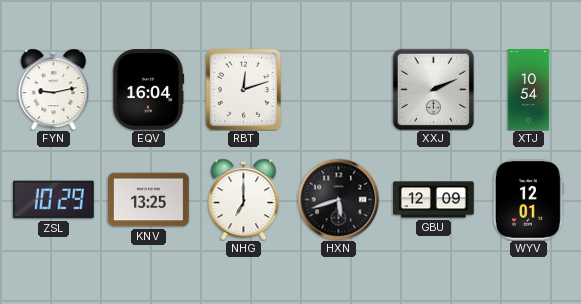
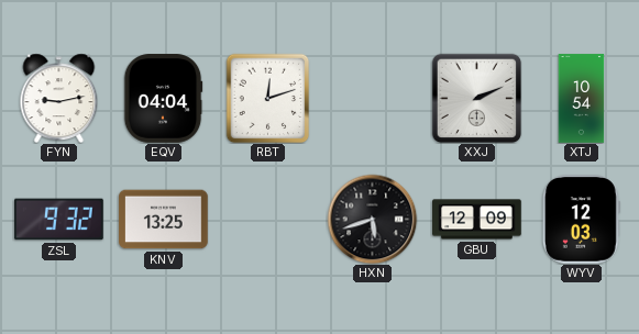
EQV: 16:04 -> 04:04
ZSL: 10:29 -> 9:32
NHG: 7:00 -> none
WYV: 12:01 -> 12:03
